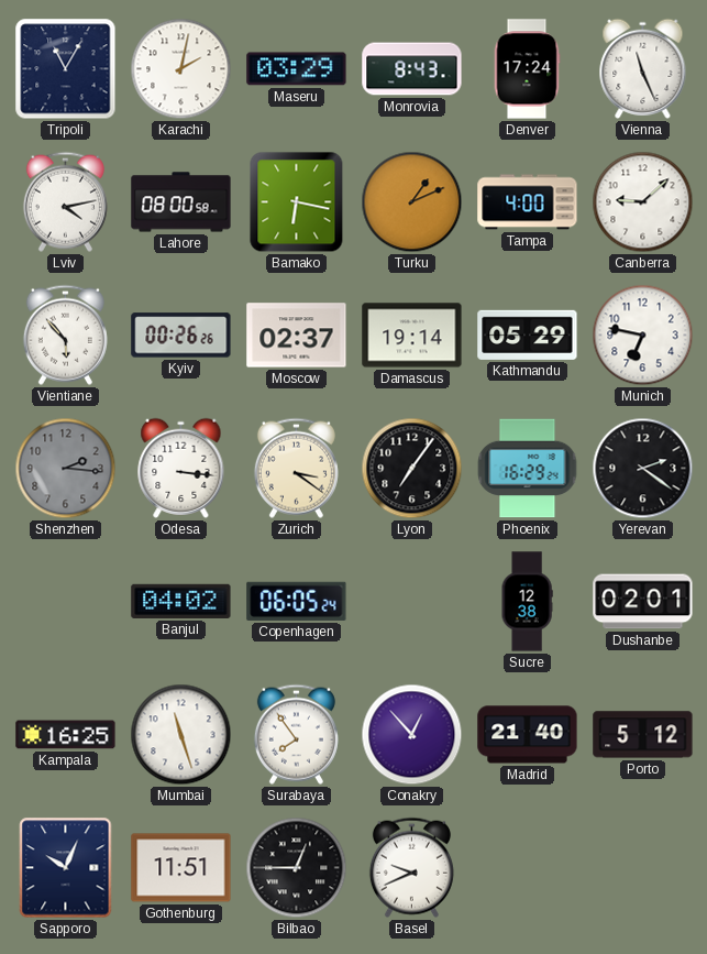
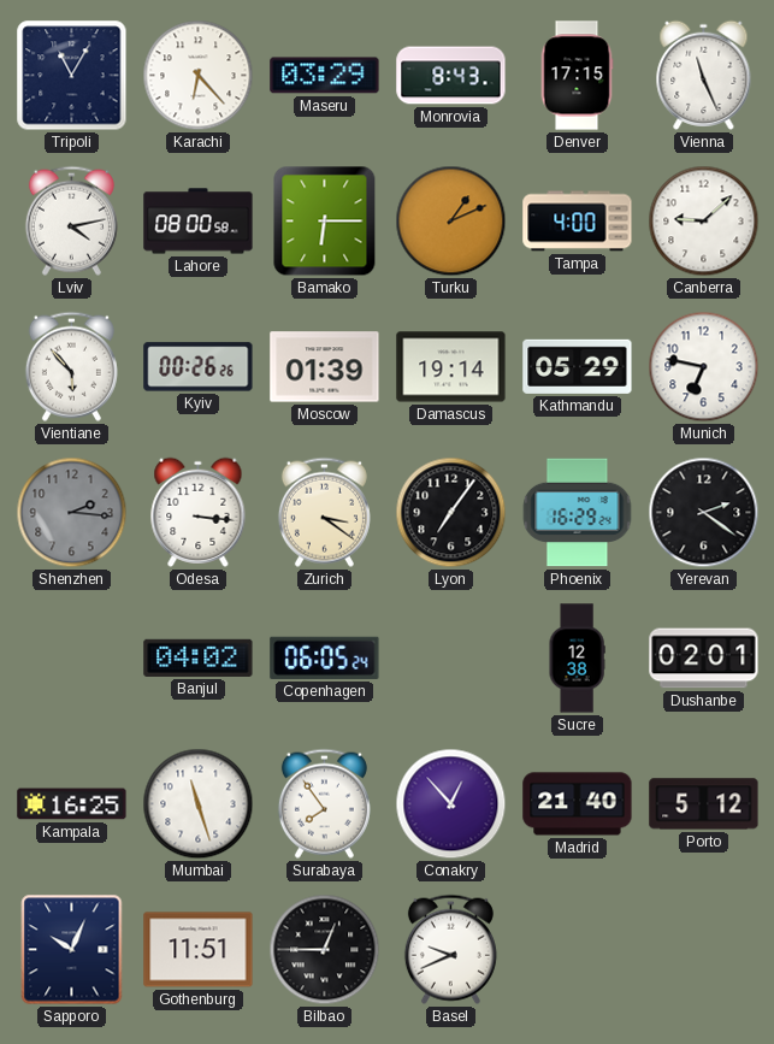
Karachi: 2:02 -> 6:23
Denver: 17:24 -> 17:15
Bamako: 6:17 -> 6:15
Moscow: 02:37 -> 01:39
